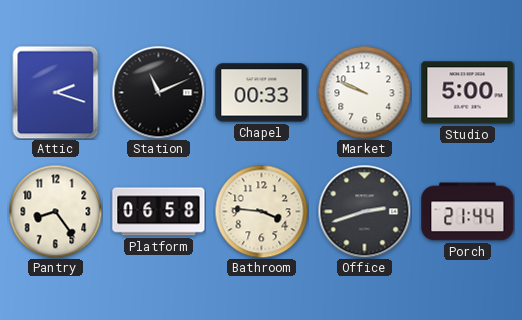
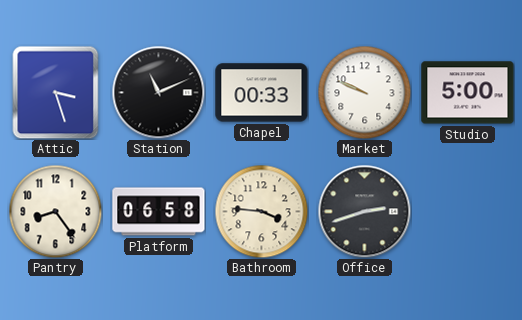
Attic: 2:18 -> 3:27
Porch: 21:44 -> none
